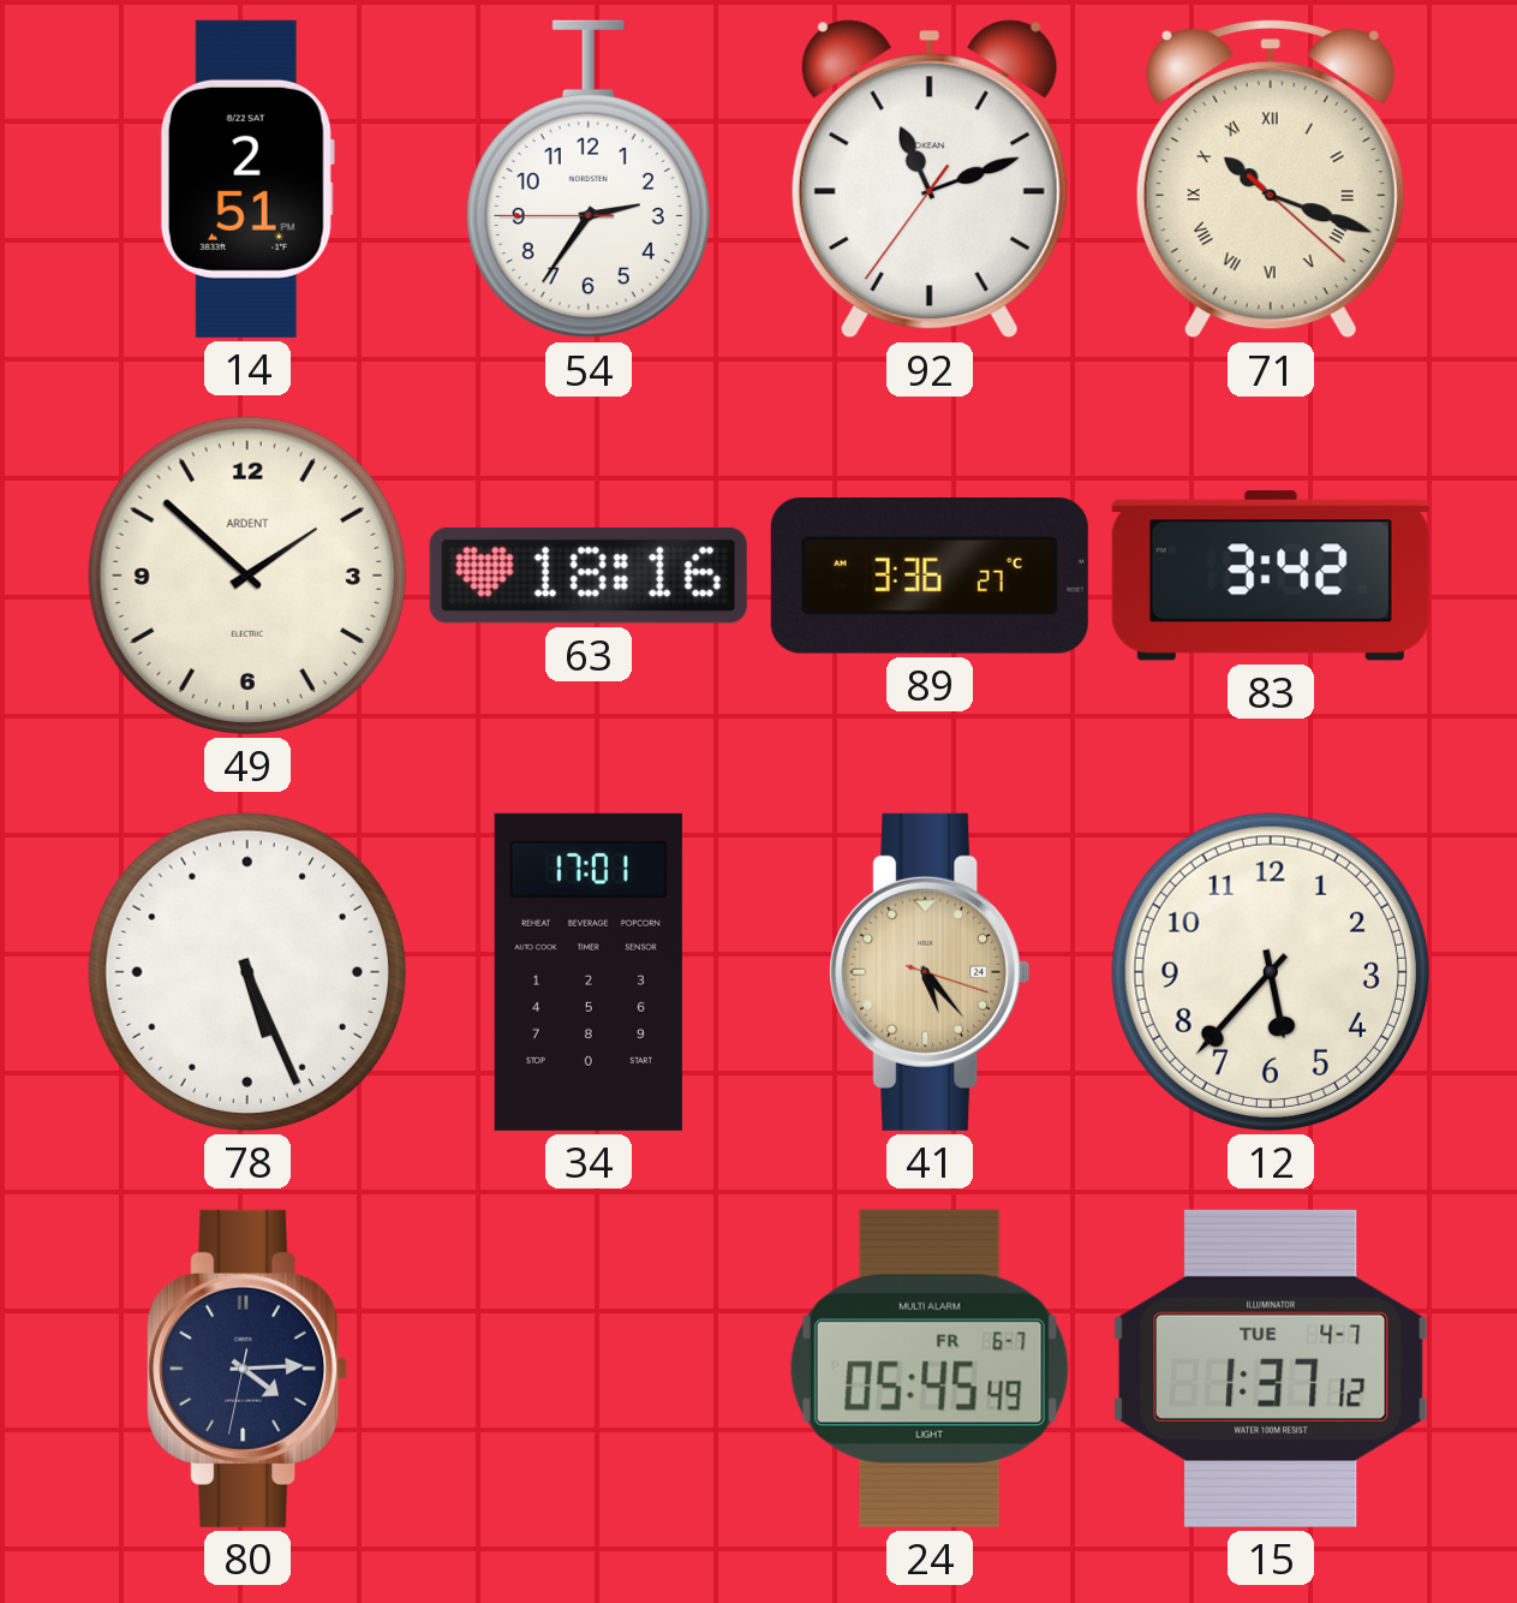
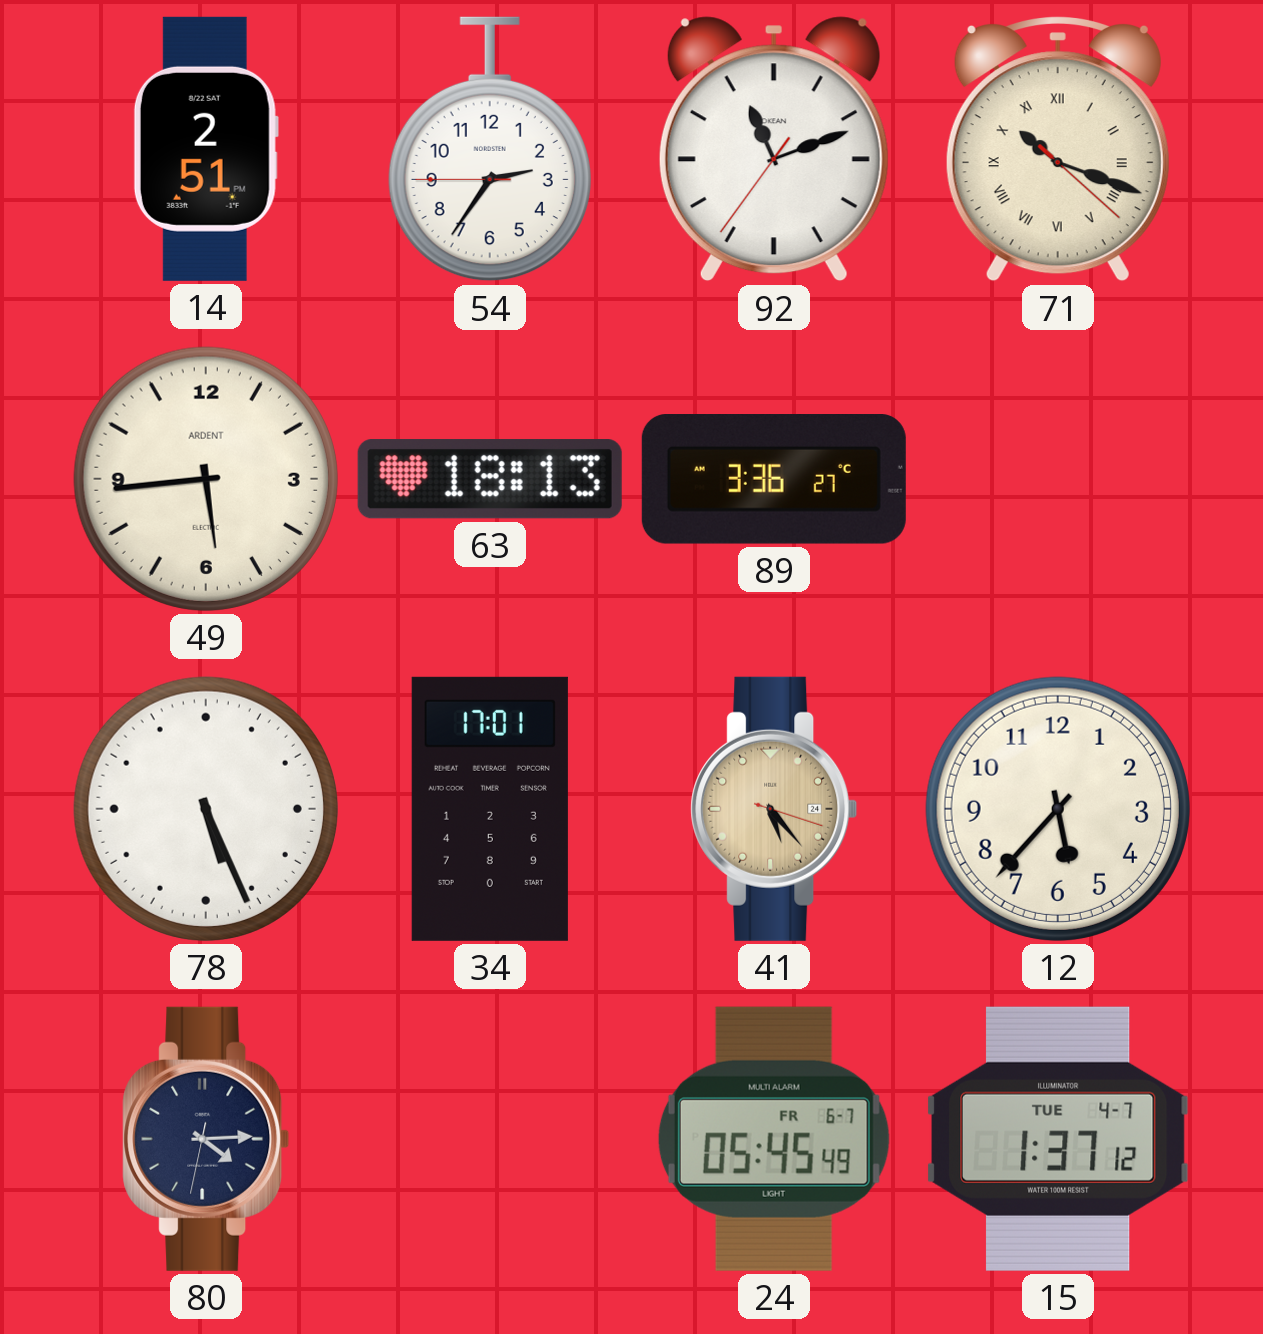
49: 1:52 -> 5:44
63: 18:16 -> 18:13
83: 3:42 -> none
